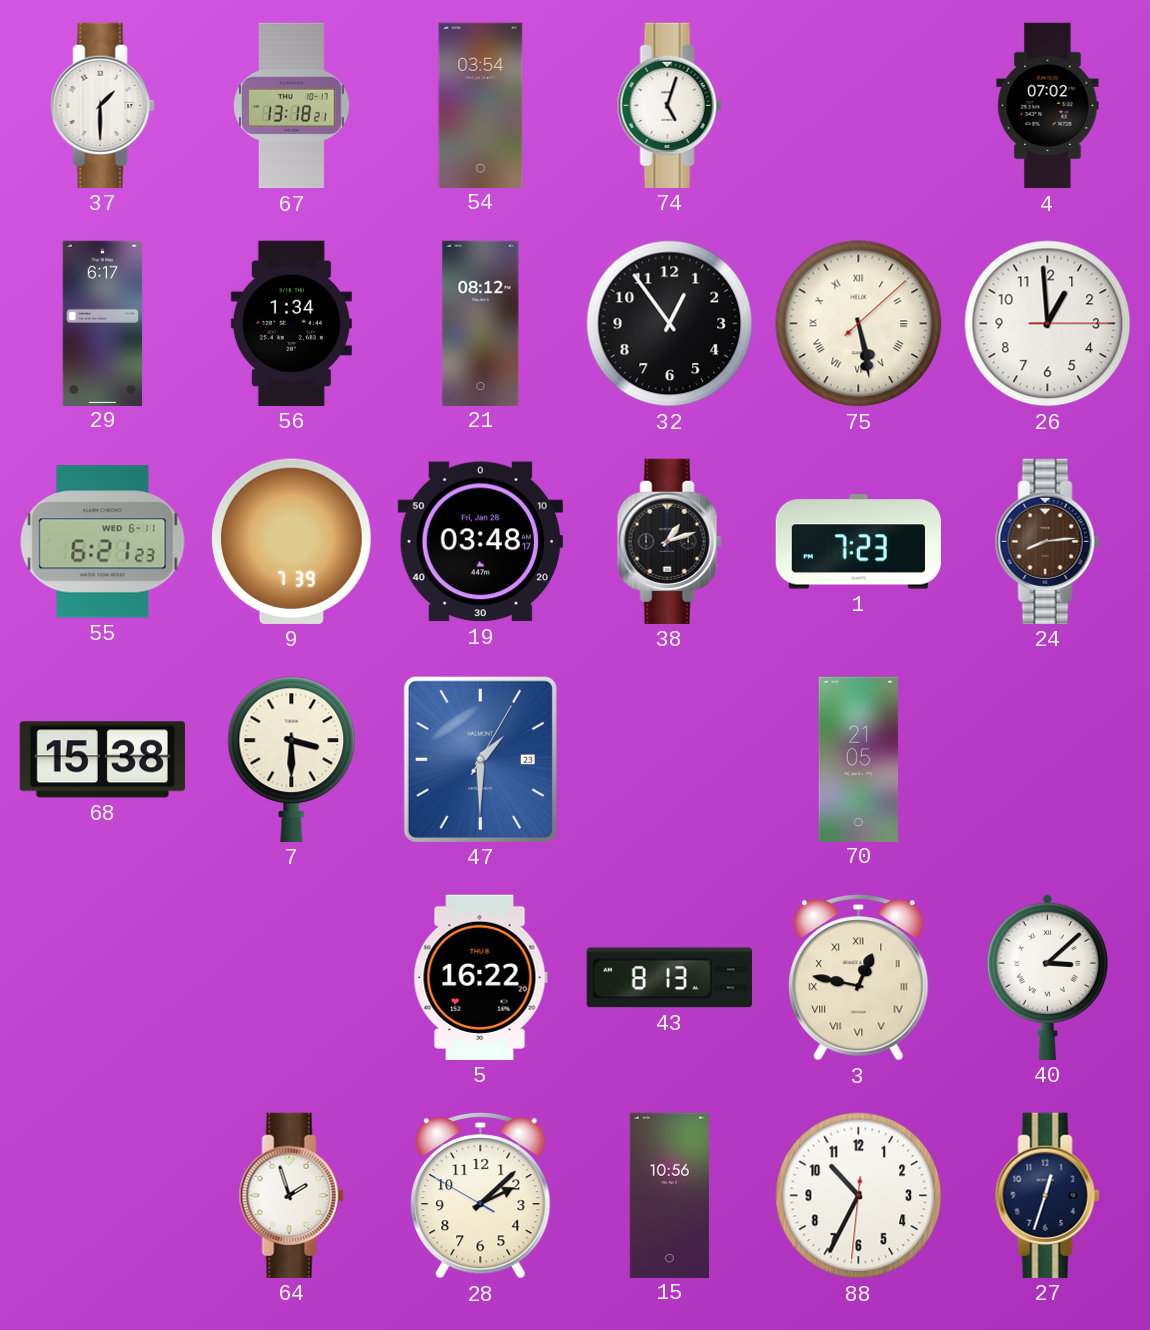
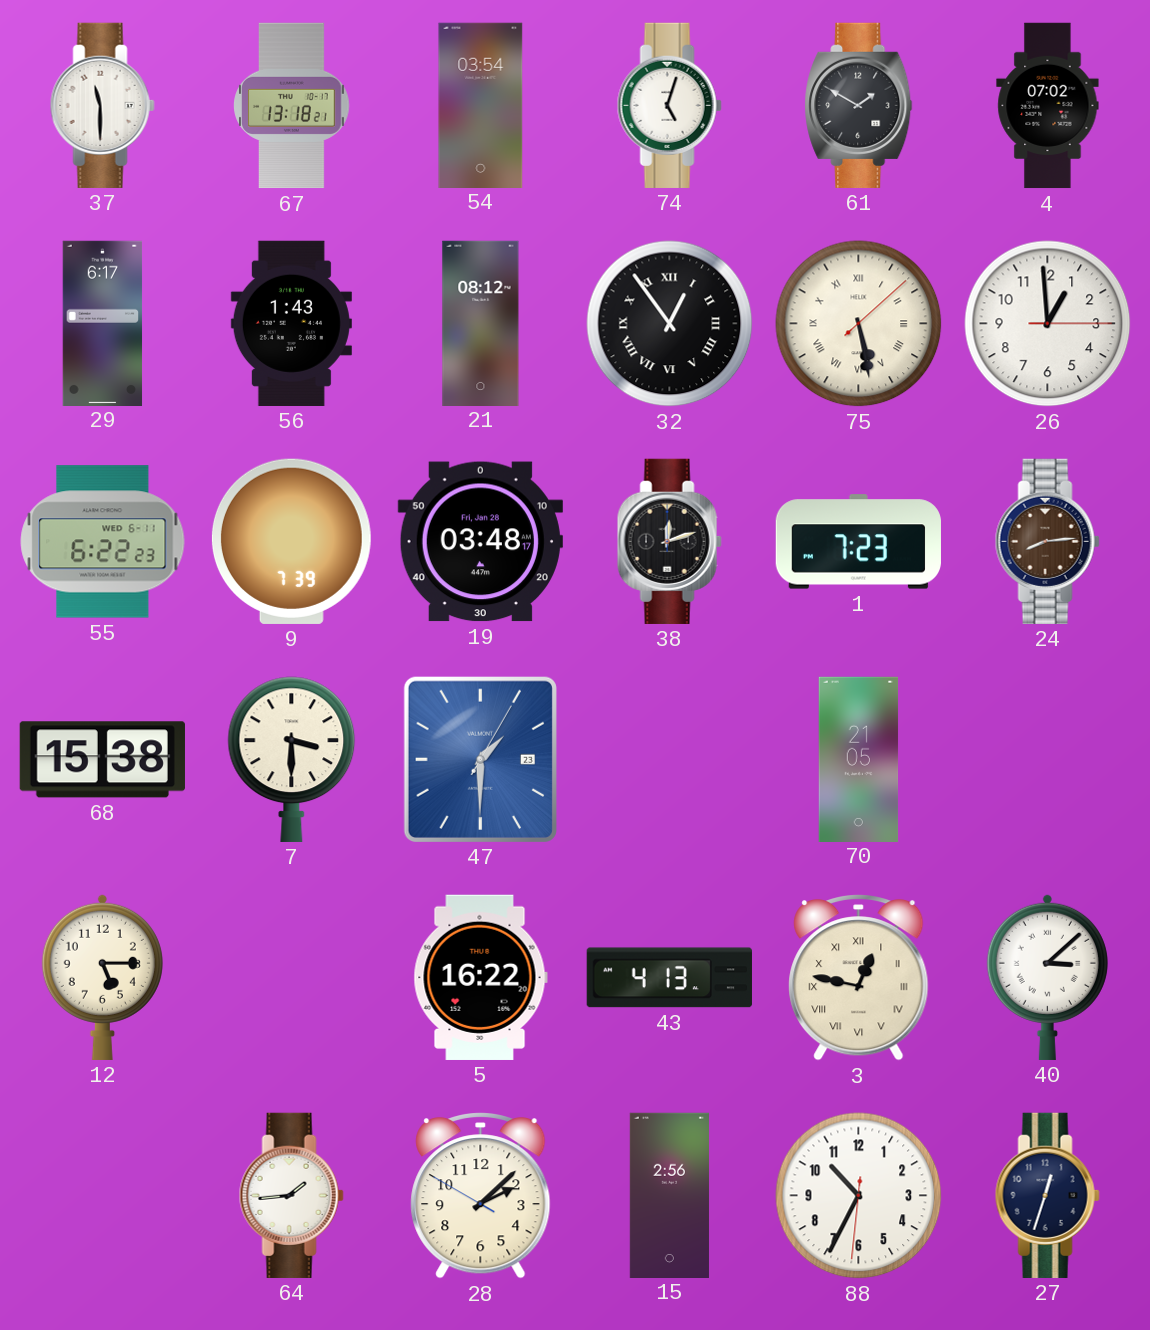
37: 1:30 -> 11:30
61: none -> 1:50
56: 1:34 -> 1:43
32 numerals: Arabic -> Roman
55: 6:21 -> 6:22
38: 1:12 -> 12:12
12: none -> 5:15
43: 8:13 -> 4:13
64: 1:57 -> 1:44
15: 10:56 -> 2:56
